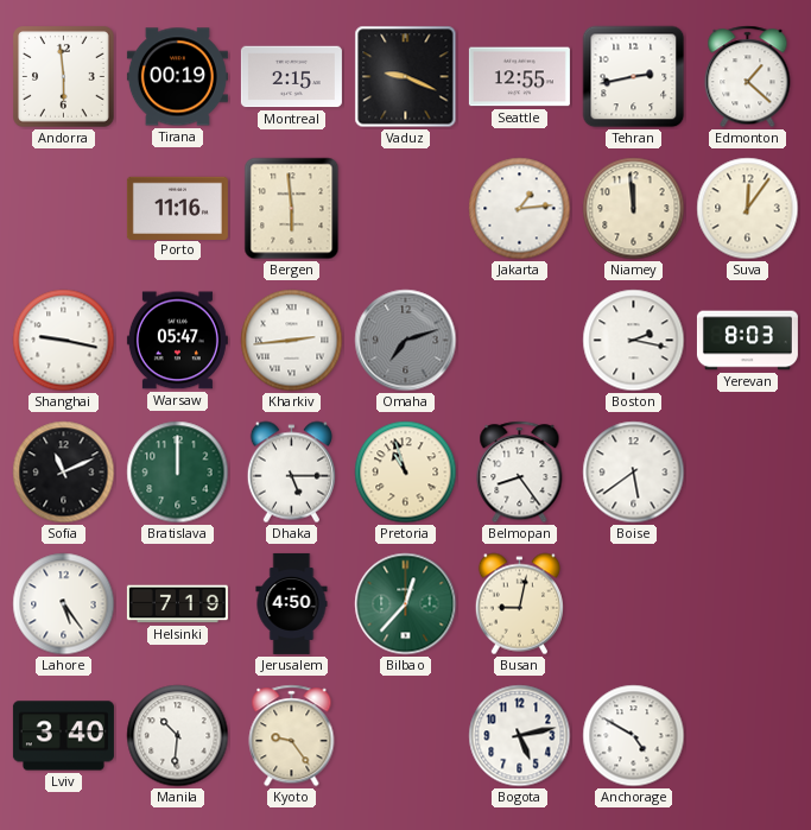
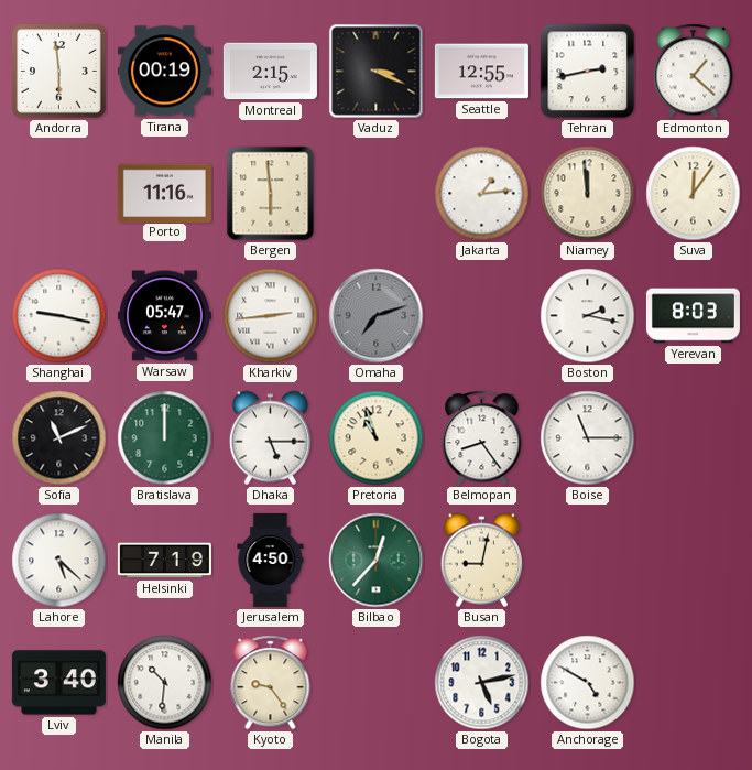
Vaduz: 9:19 -> 3:19
Boise: 5:39 -> 11:15
Lahore: 5:24 -> 5:22
